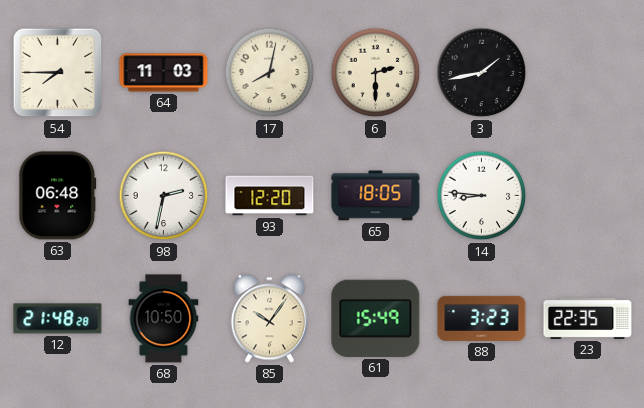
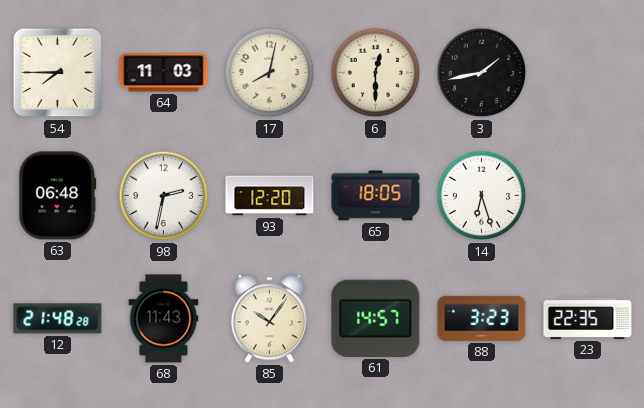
6: 2:30 -> 12:30
14: 8:46 -> 6:27
68: 10:50 -> 11:43
61: 15:49 -> 14:57
